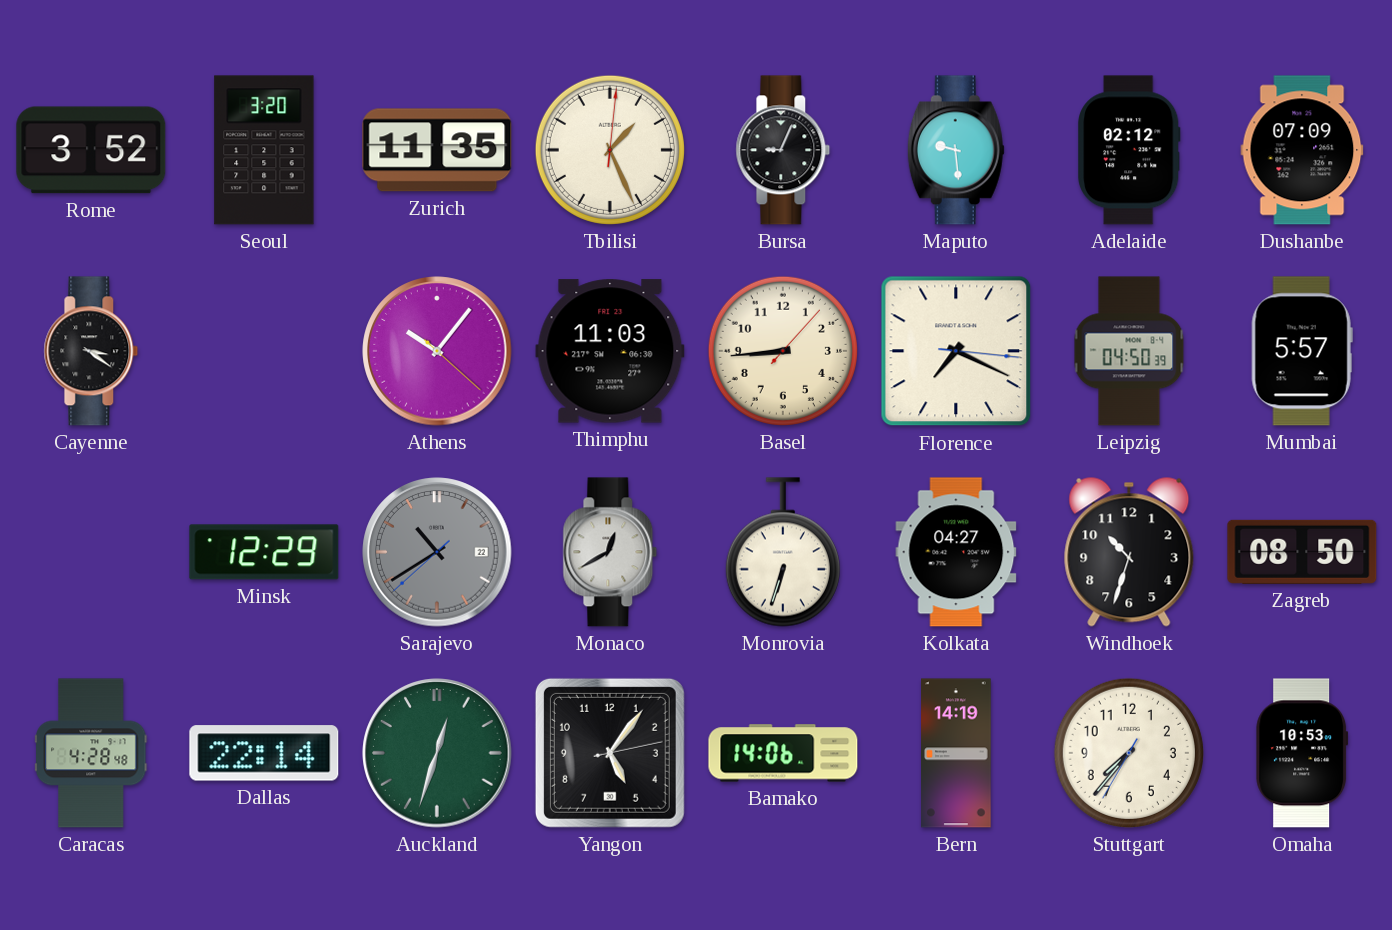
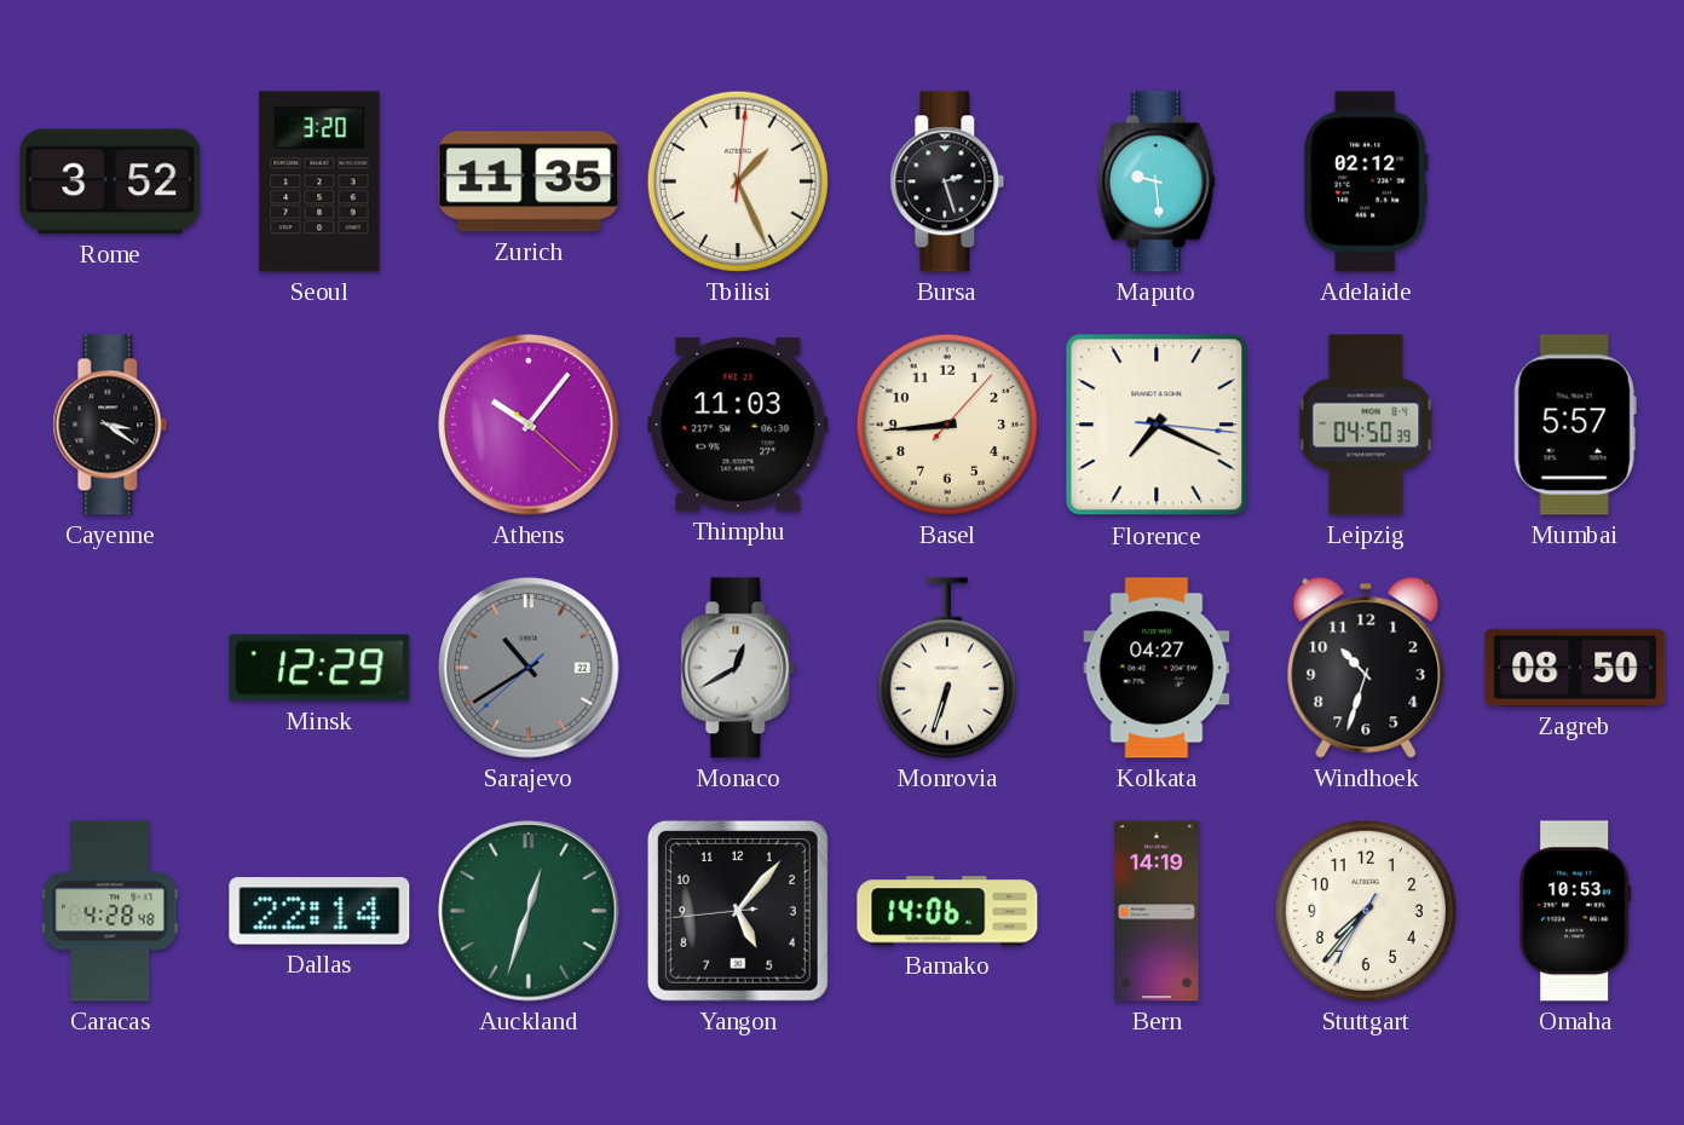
Bursa: 9:04 -> 2:27
Dushanbe: 07:09 -> none
Yangon: 5:06:13 -> 5:06:44
